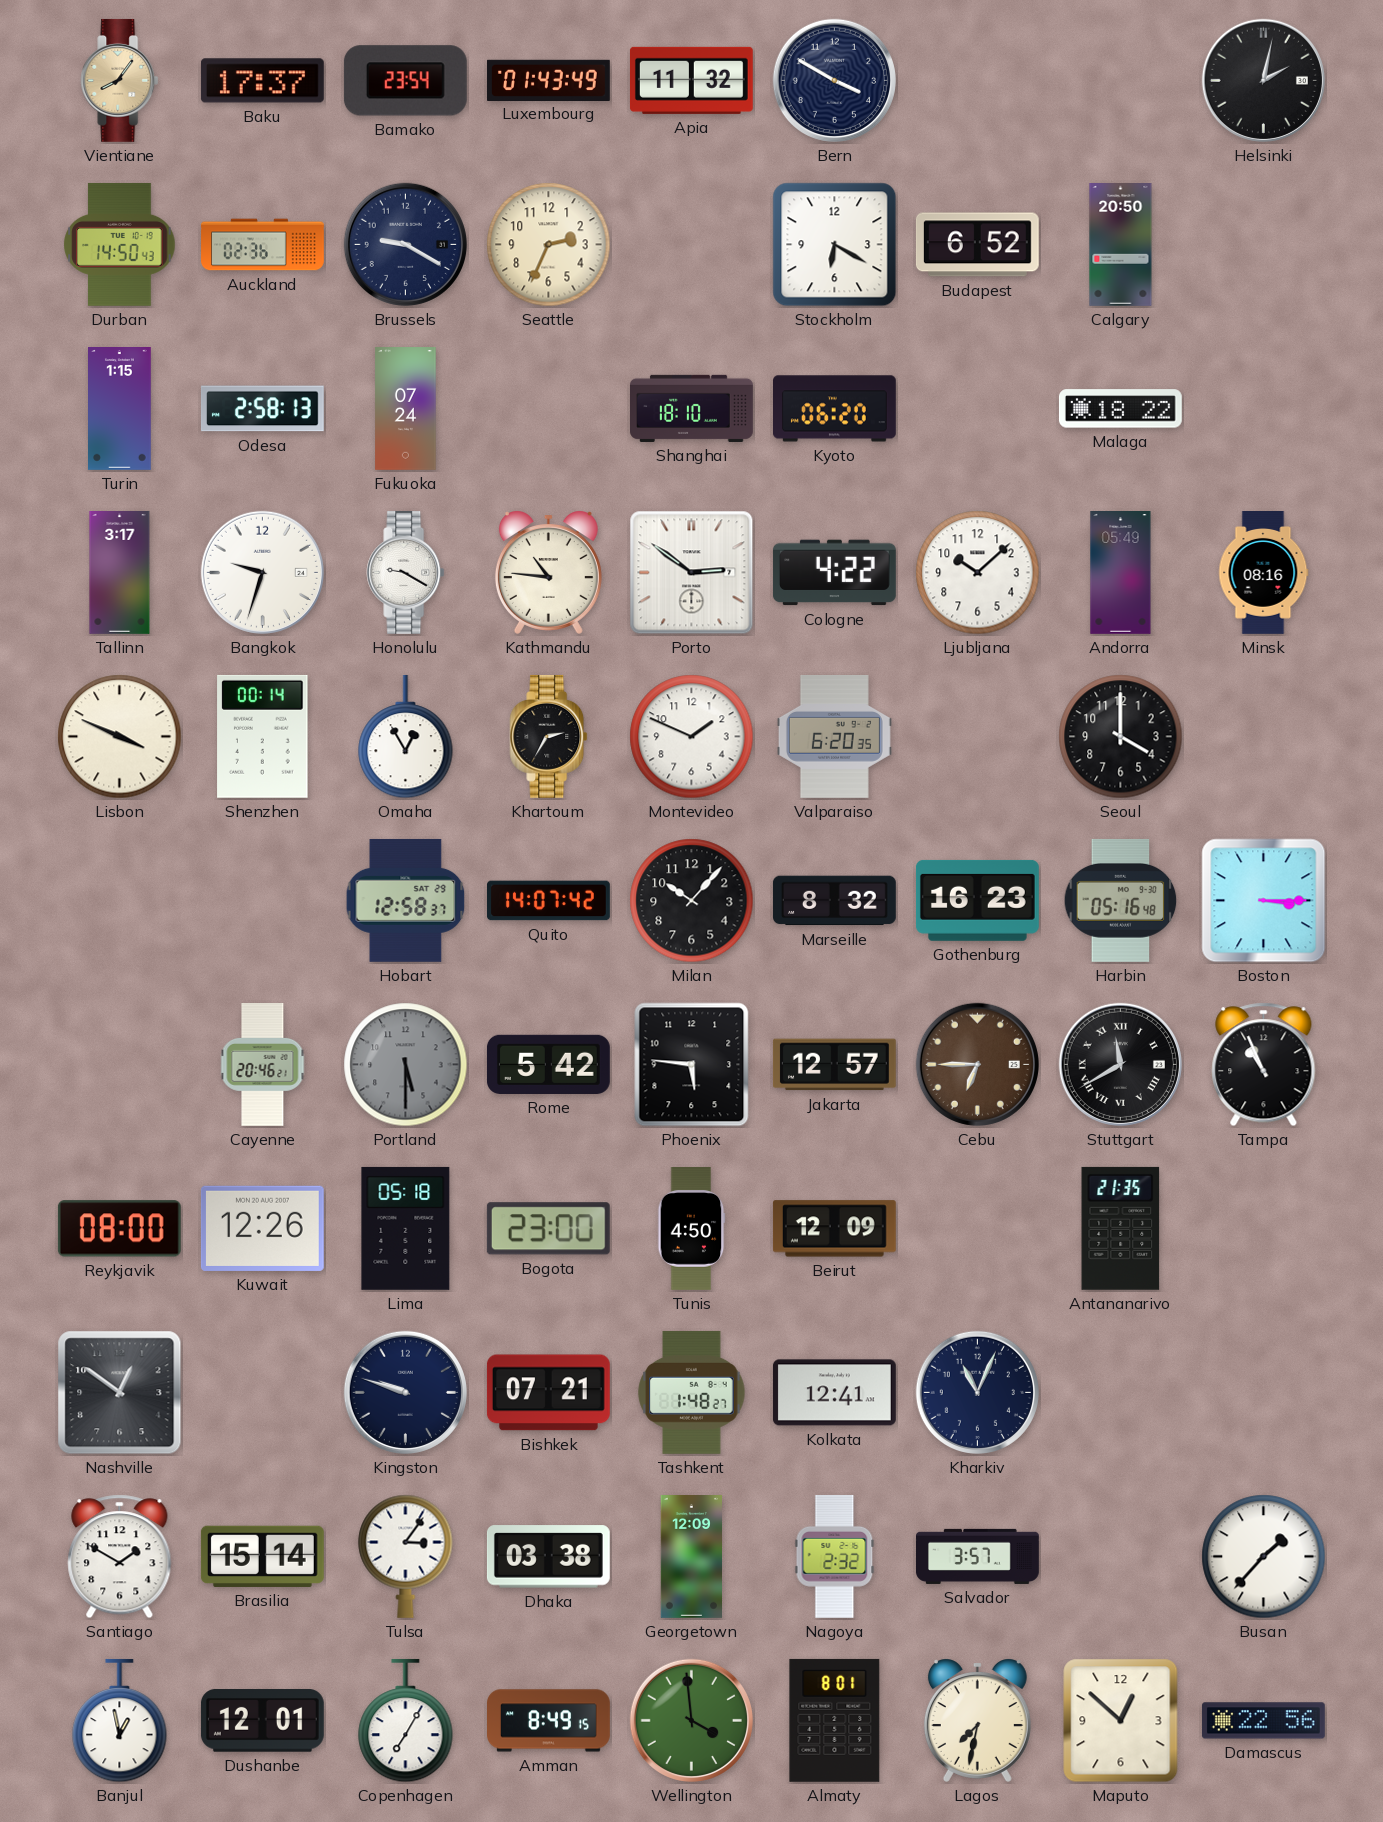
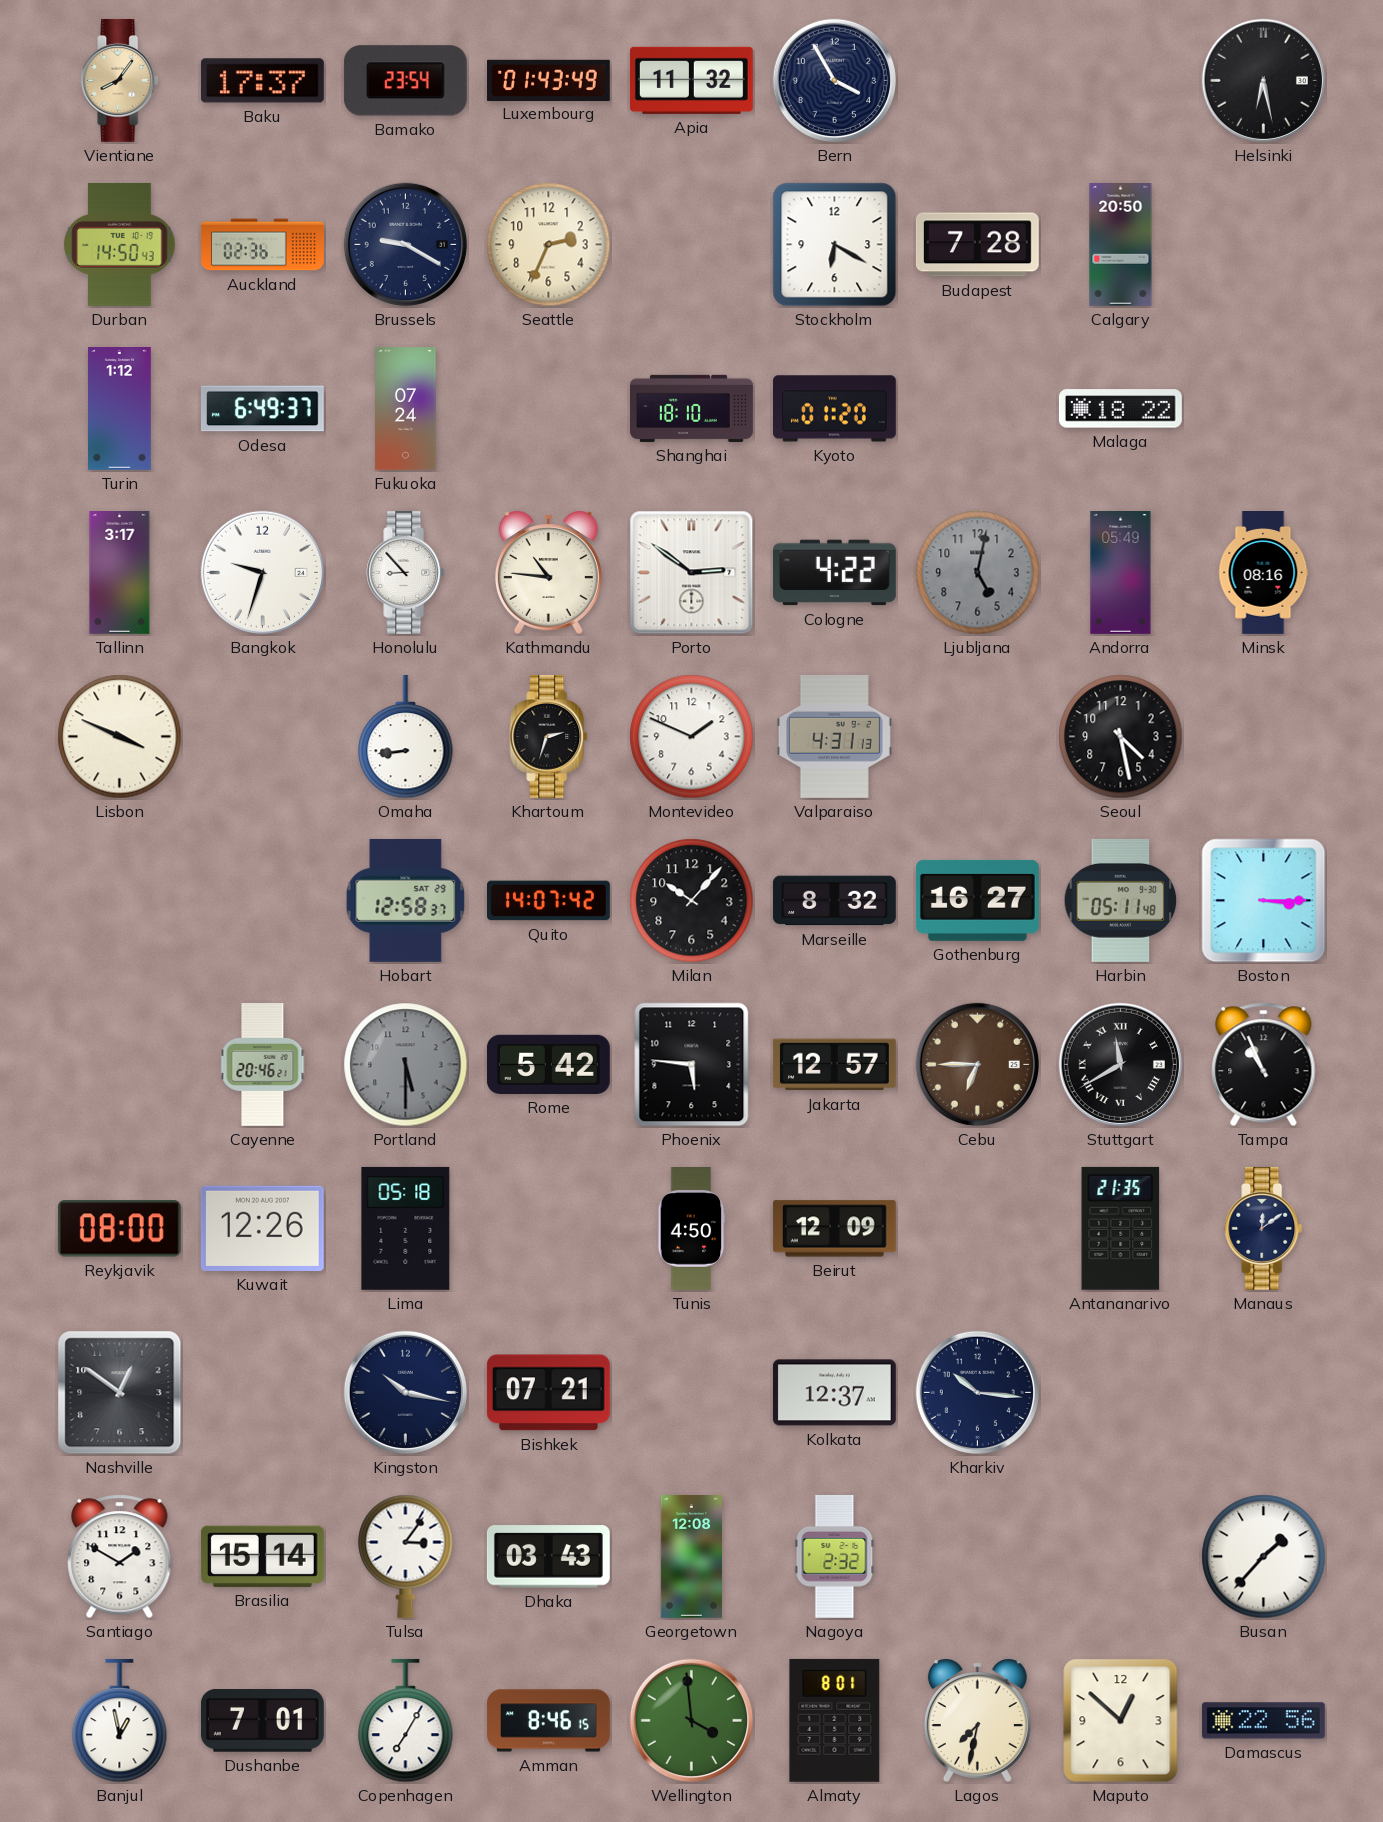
Bern: 3:50 -> 3:55
Helsinki: 2:02 -> 6:28
Budapest: 6:52 -> 7:28
Turin: 1:15 -> 1:12
Odesa: 2:58 -> 6:49
Kyoto: 06:20 -> 01:20
Honolulu: 9:20 -> 8:53
Ljubljana: 10:08 -> 5:02
Ljubljana dial: white -> grey
Shenzhen: 00:14 -> none
Omaha: 12:55 -> 8:44
Khartoum: 2:35 -> 2:33
Valparaiso: 6:20 -> 4:31
Seoul: 4:00 -> 4:28
Gothenburg: 16:23 -> 16:27
Harbin: 05:16 -> 05:11
Bogota: 23:00 -> none
Manaus: none -> 12:09
Kingston: 9:48 -> 10:17
Tashkent: 1:48 -> none
Kolkata: 12:41 -> 12:37
Kharkiv: 11:04 -> 10:16
Dhaka: 03:38 -> 03:43
Georgetown: 12:09 -> 12:08
Salvador: 3:57 -> none
Dushanbe: 12:01 -> 7:01
Amman: 8:49 -> 8:46
